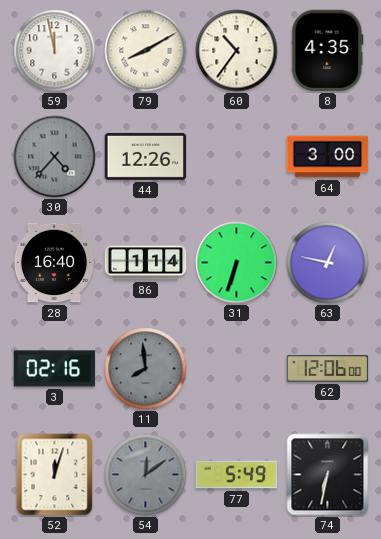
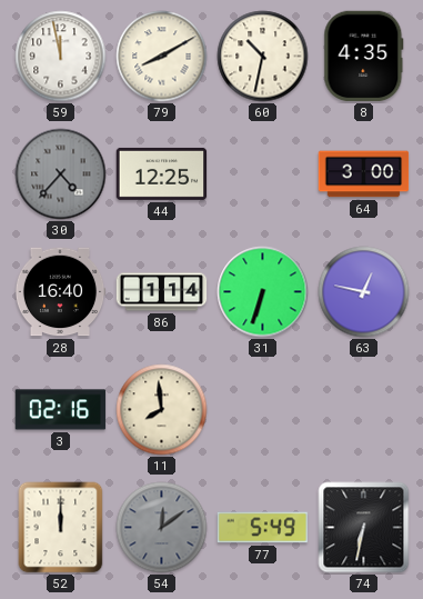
60: 10:36 -> 10:32
44: 12:26 -> 12:25
11 dial: grey -> cream
62: 12:06 -> none
52: 12:03 -> 12:00
